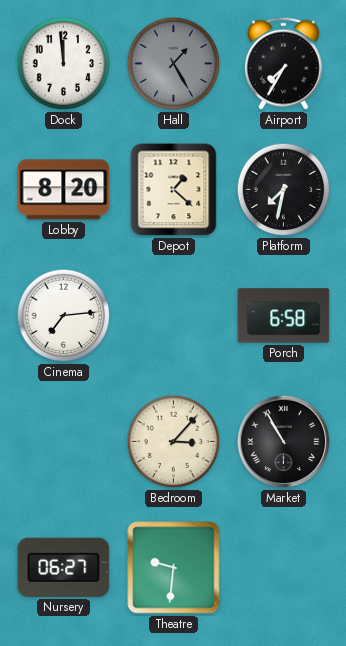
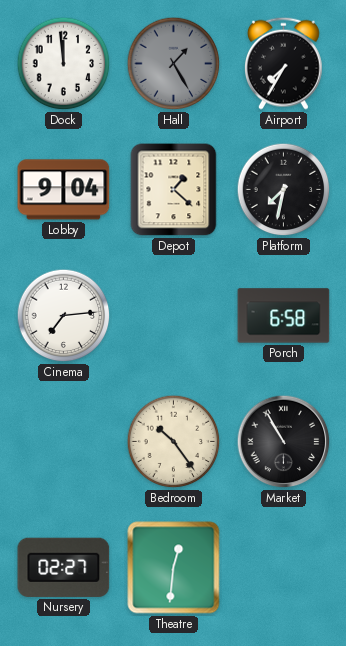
Lobby: 8:20 -> 9:04
Bedroom: 3:07 -> 10:24
Nursery: 06:27 -> 02:27
Theatre: 9:31 -> 12:31
